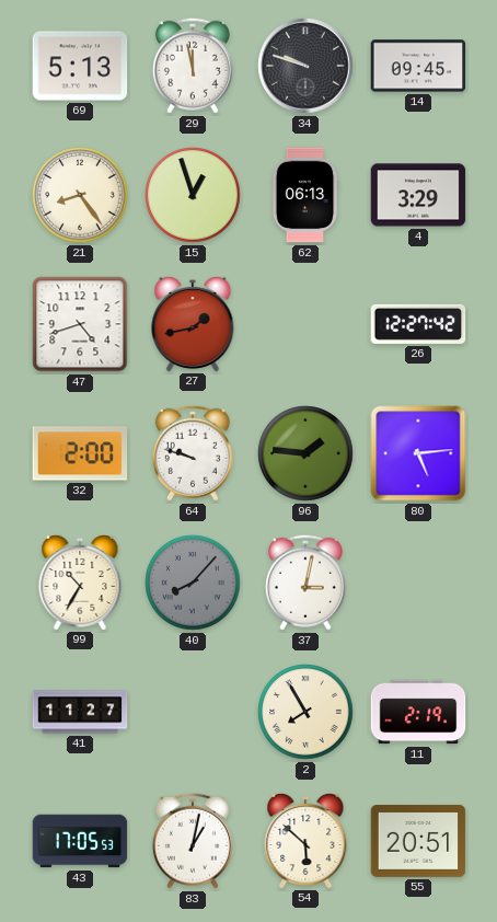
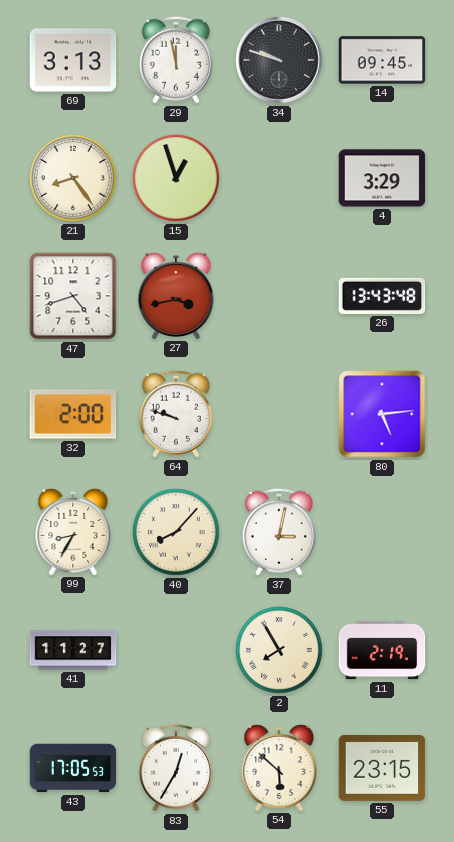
69: 5:13 -> 3:13
62: 06:13 -> none
27: 1:43 -> 3:43
26: 12:27 -> 13:43
96: 1:46 -> none
99: 10:35 -> 8:35
40 dial: grey -> cream
83: 1:02 -> 12:35
55: 20:51 -> 23:15
